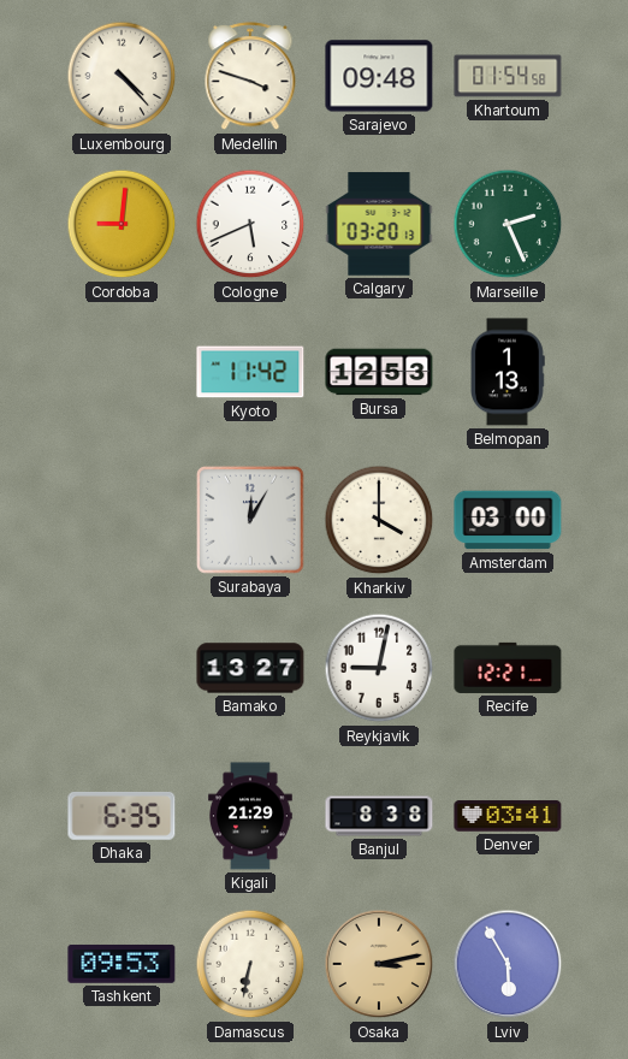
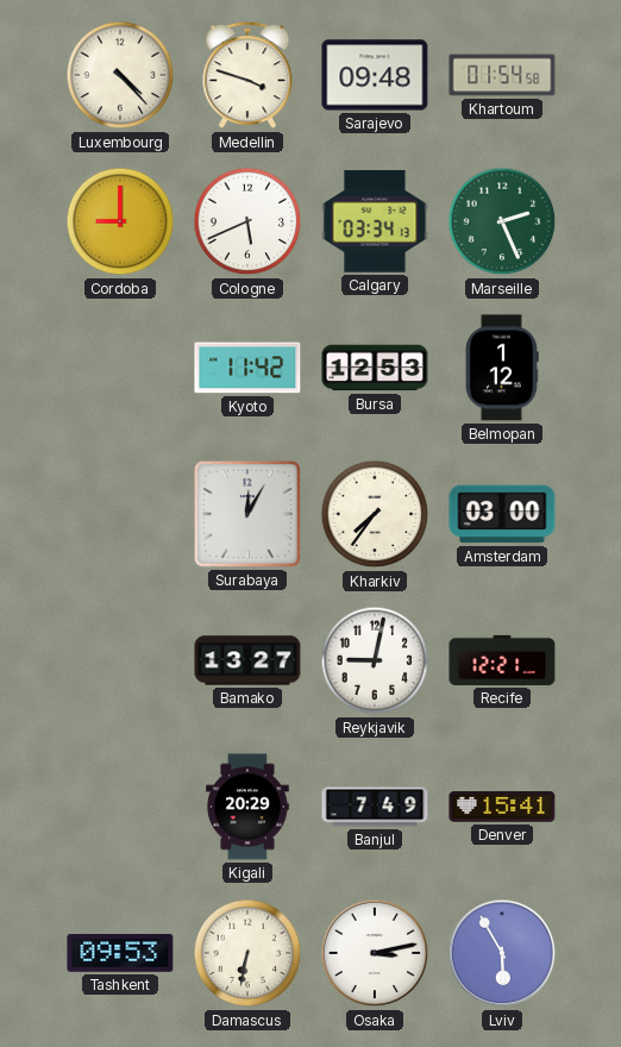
Cordoba: 9:01 -> 9:00
Calgary: 03:20 -> 03:34
Belmopan: 1:13 -> 1:12
Kharkiv: 4:00 -> 7:36
Dhaka: 6:35 -> none
Kigali: 21:29 -> 20:29
Banjul: 8:38 -> 7:49
Denver: 03:41 -> 15:41
Osaka dial: champagne -> white
